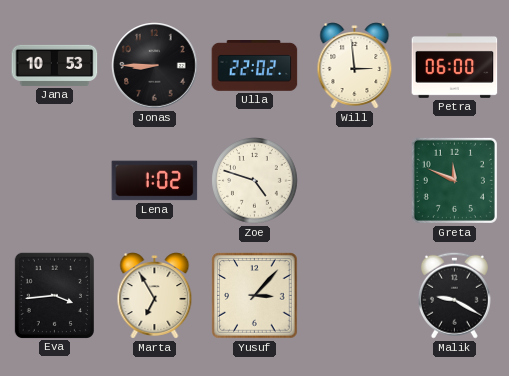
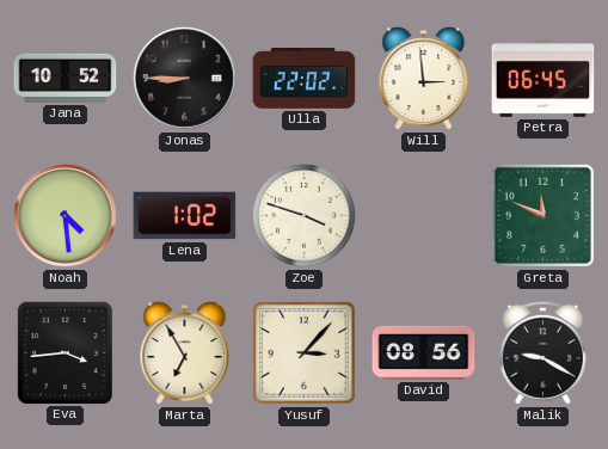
Jana: 10:53 -> 10:52
Petra: 06:00 -> 06:45
Noah: none -> 4:29
Zoe: 4:48 -> 3:48
David: none -> 08:56
